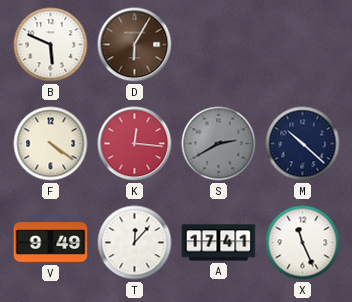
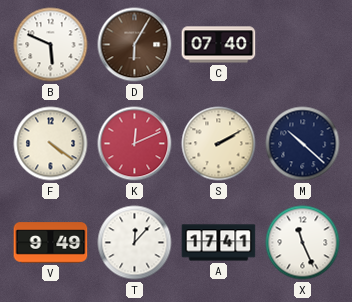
C: none -> 07:40
K: 12:16 -> 12:11
S: 2:40 -> 2:10
S dial: grey -> cream
